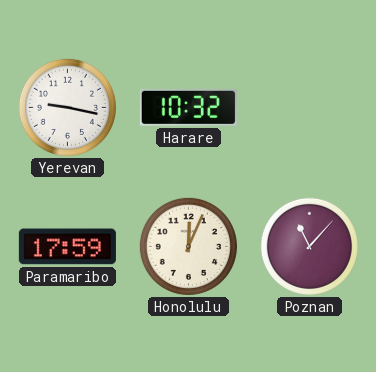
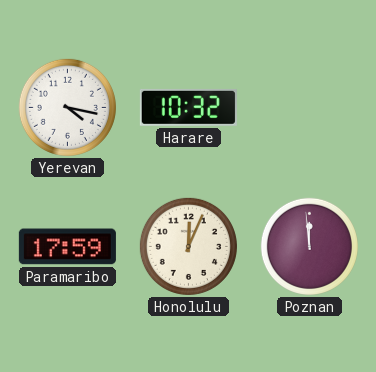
Yerevan: 9:17 -> 4:17
Poznan: 11:07 -> 11:59
